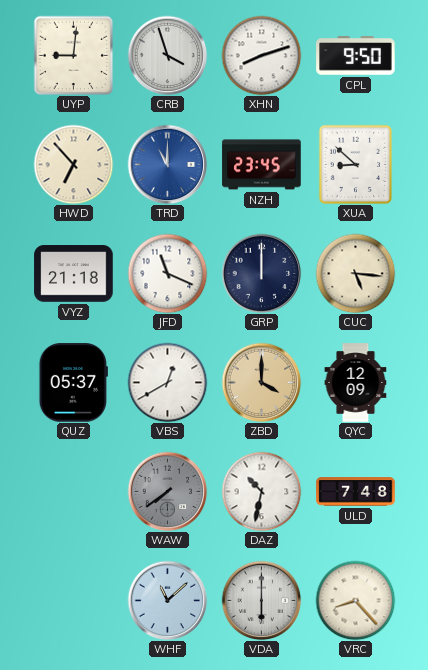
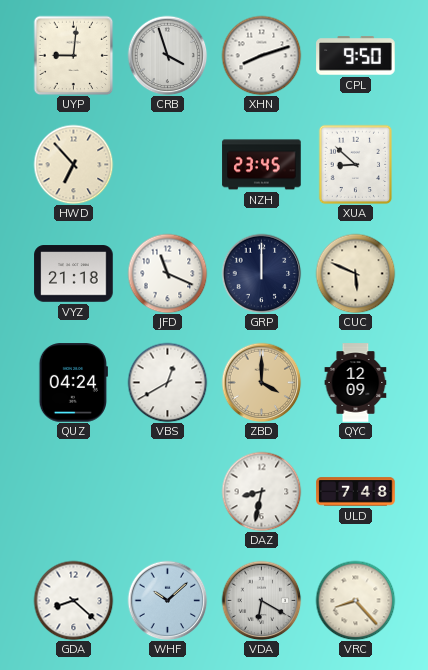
TRD: 11:00 -> none
CUC: 5:16 -> 5:49
QUZ: 05:37 -> 04:24
WAW: 7:39 -> none
DAZ: 10:32 -> 8:32
GDA: none -> 8:22
WHF: 11:08 -> 10:08
VDA: 6:00 -> 6:20
